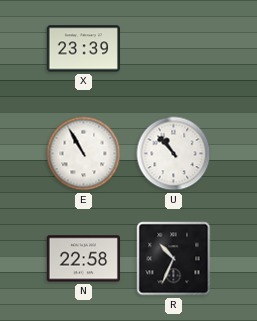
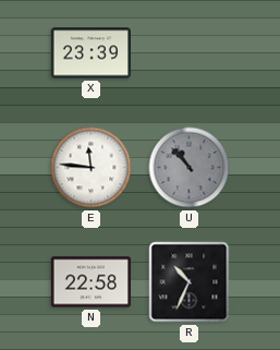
E: 10:55 -> 11:46
U dial: white -> grey
